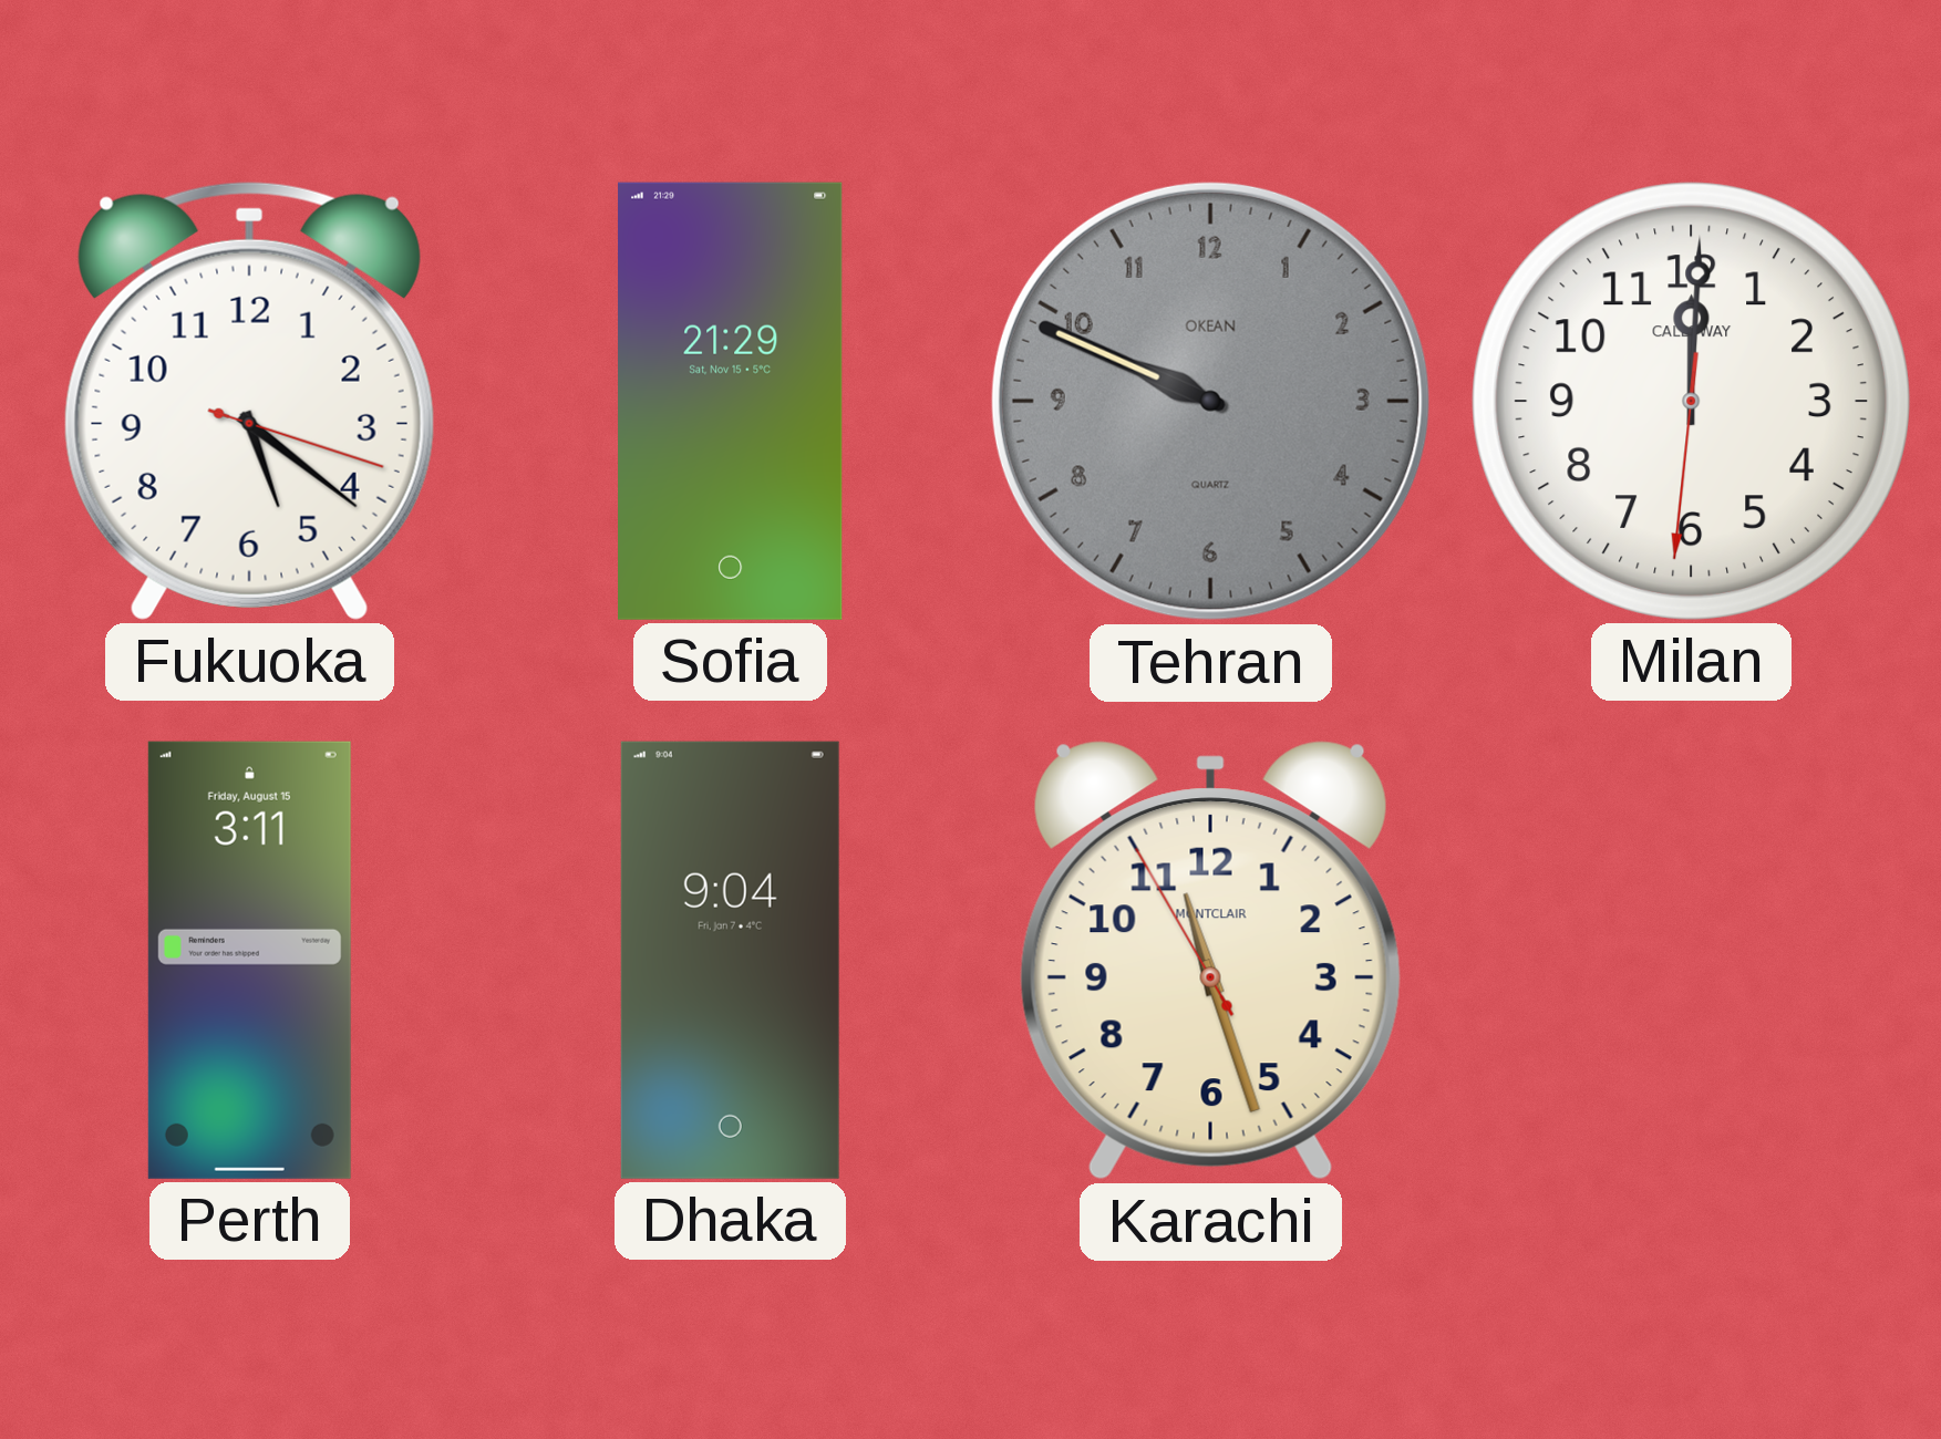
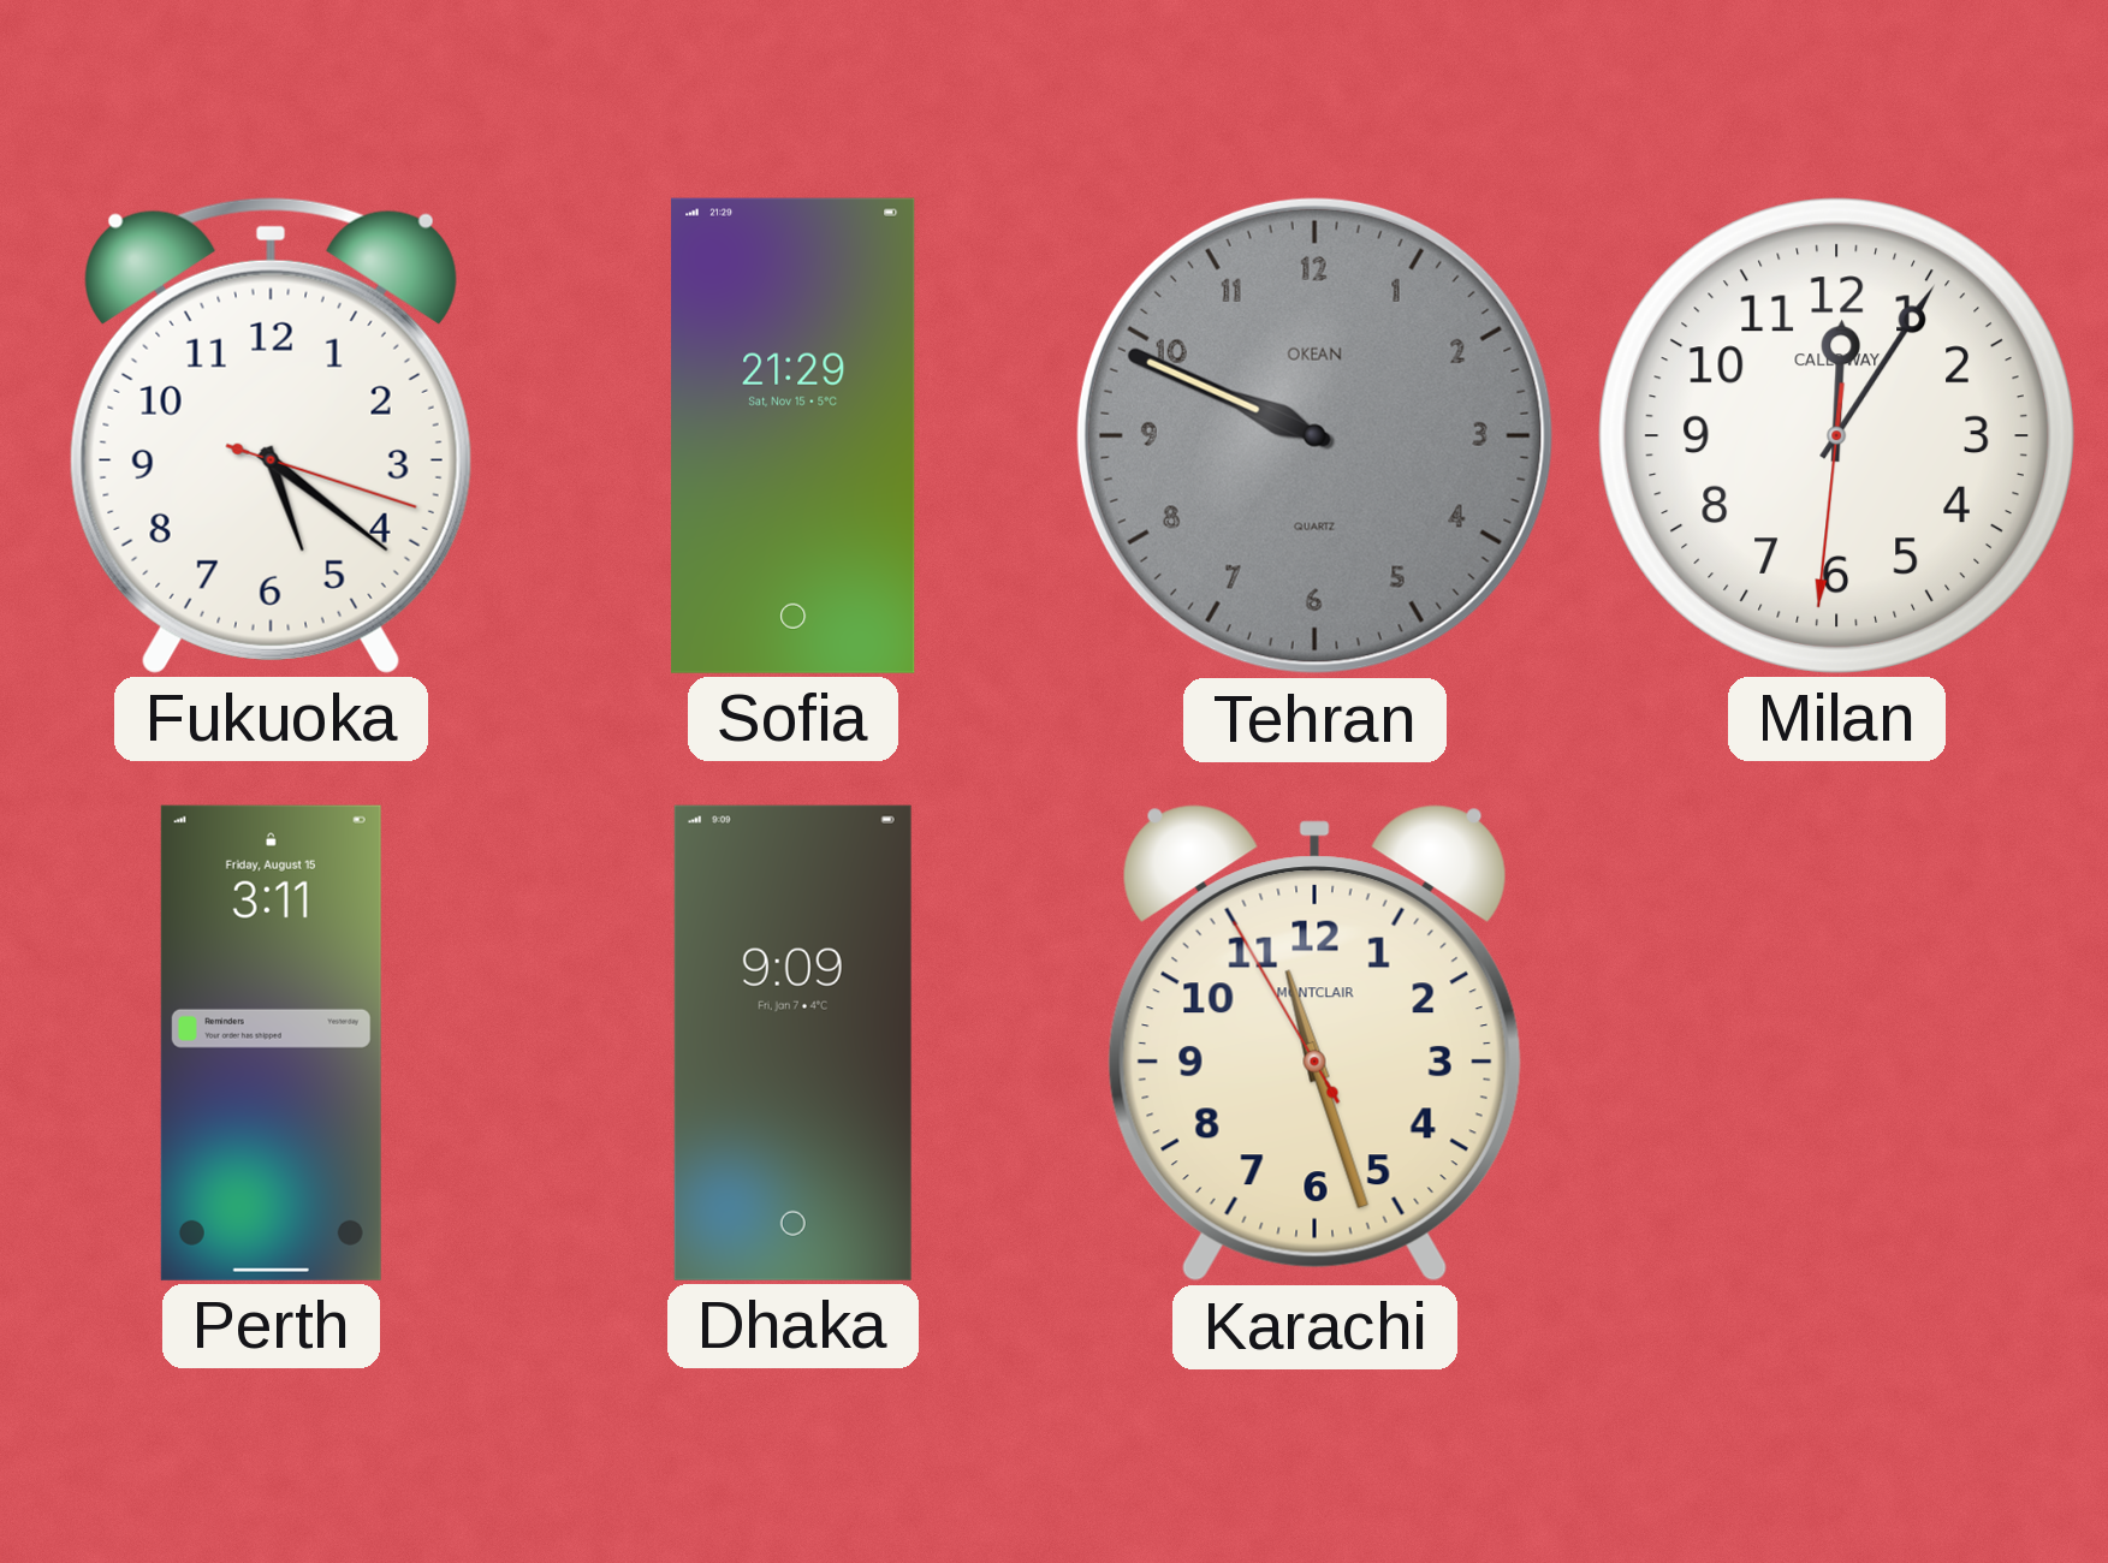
Milan: 12:00 -> 12:05
Dhaka: 9:04 -> 9:09
